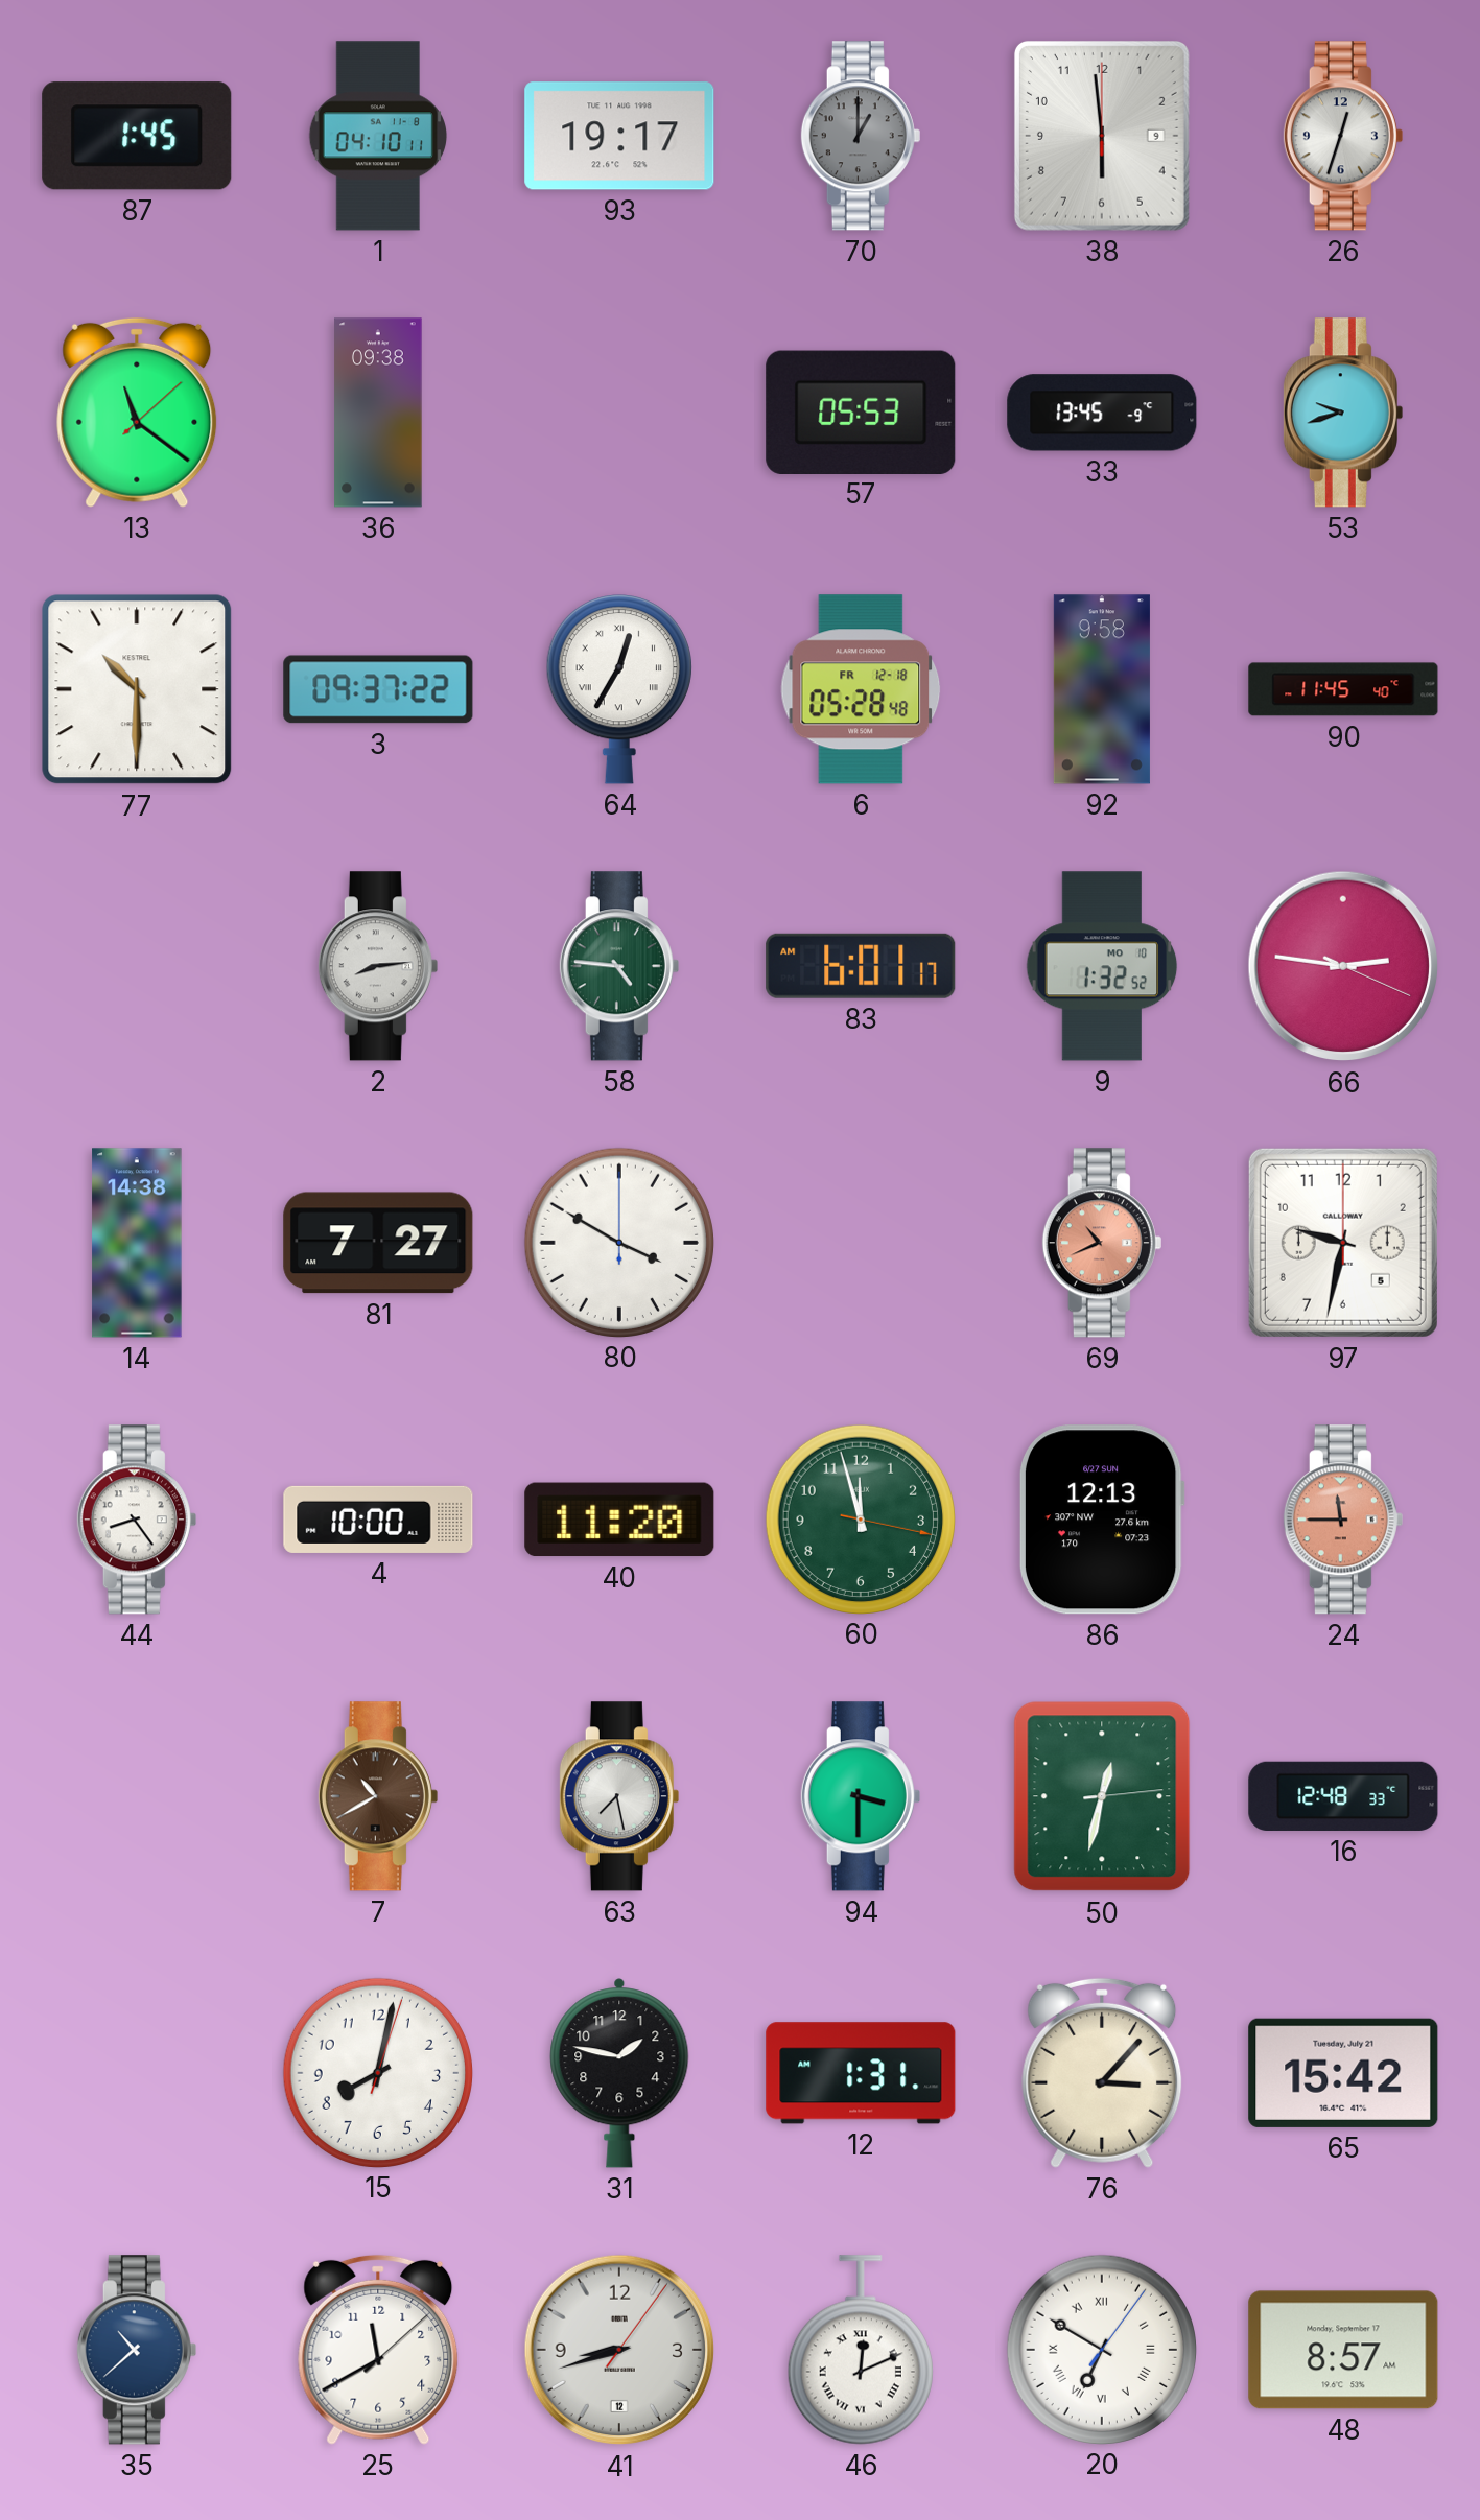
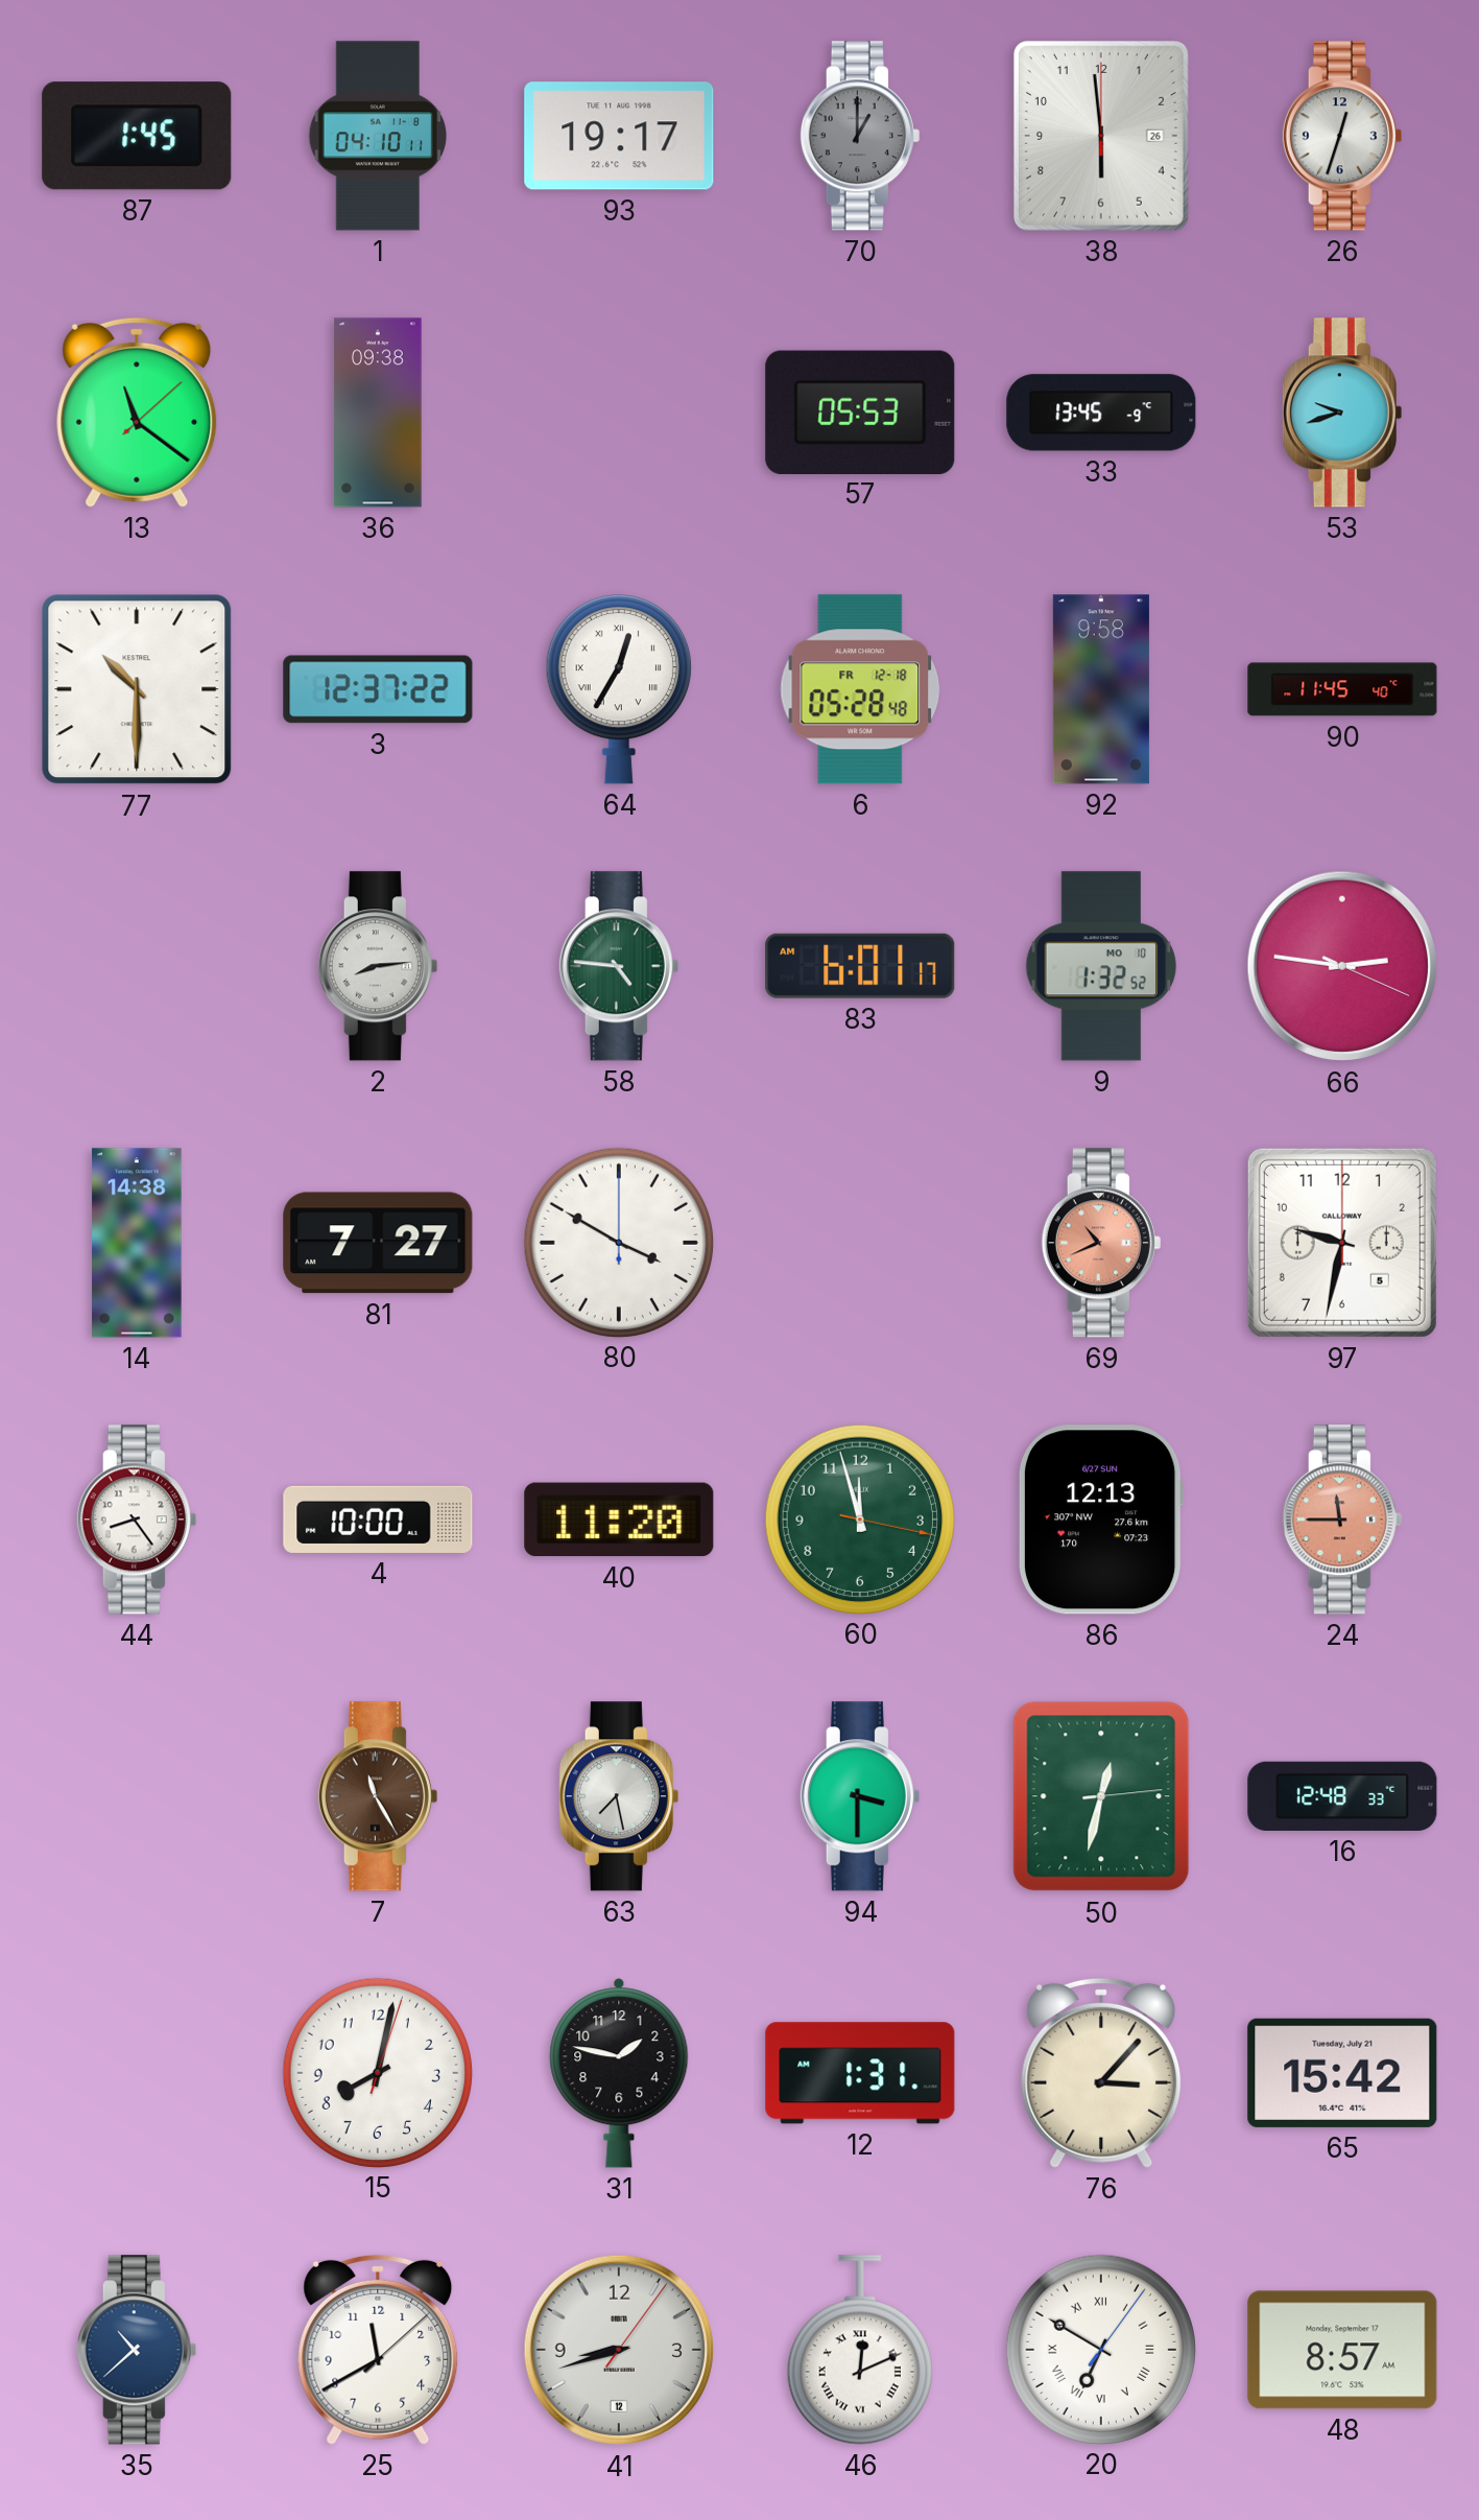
38 date: 9 -> 26
3: 09:37 -> 12:37
7: 10:40 -> 11:25
